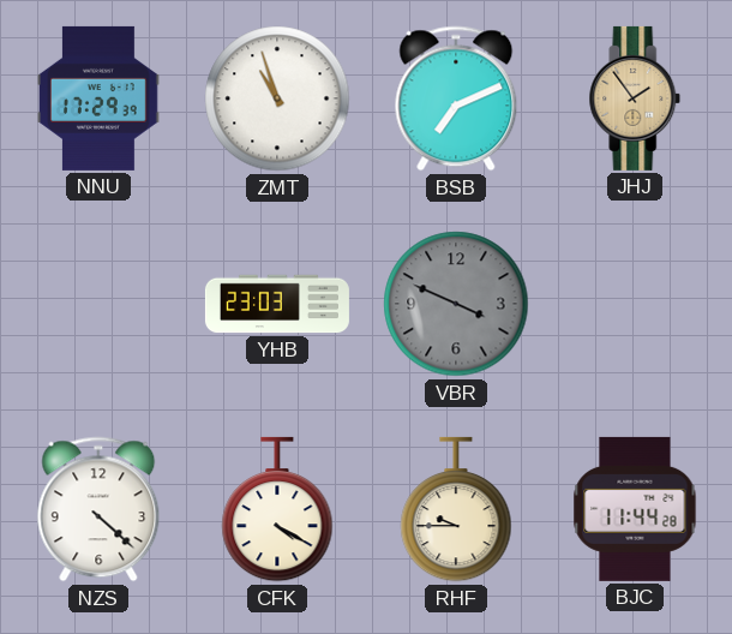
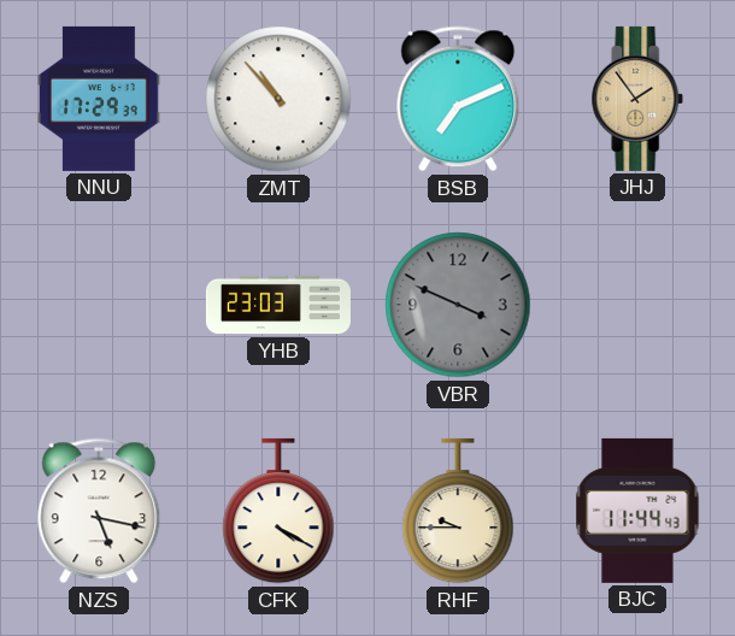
ZMT: 10:57 -> 10:53
NZS: 4:22 -> 5:17
BJC: 11:44:28 -> 11:44:43
